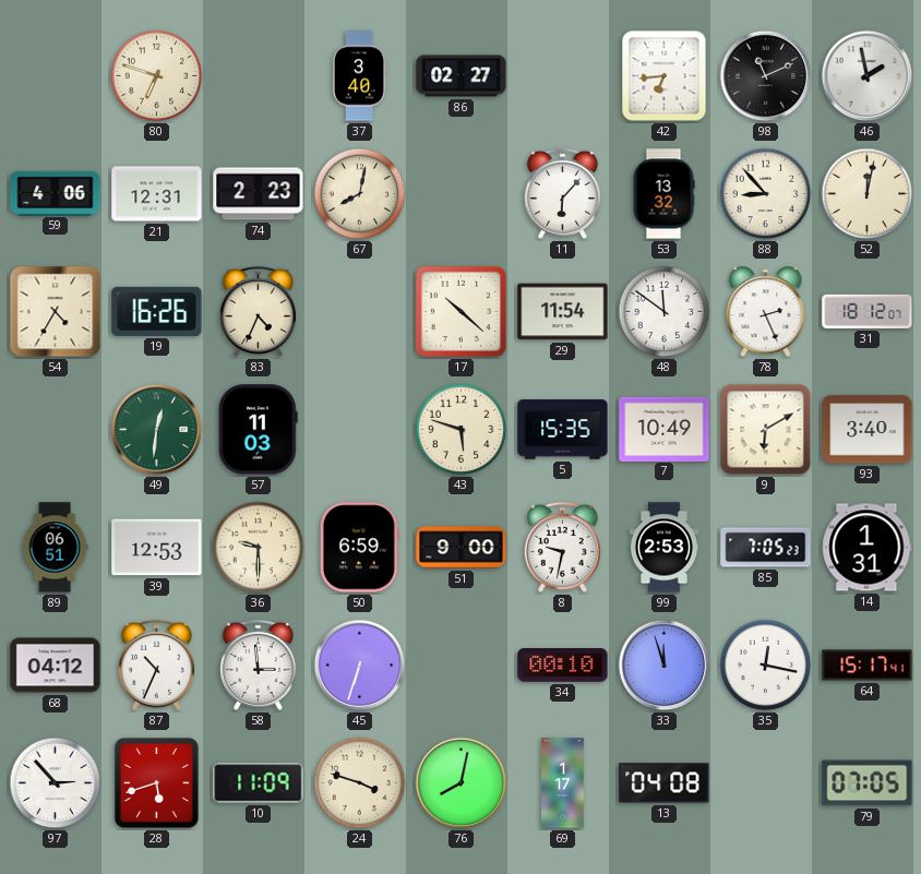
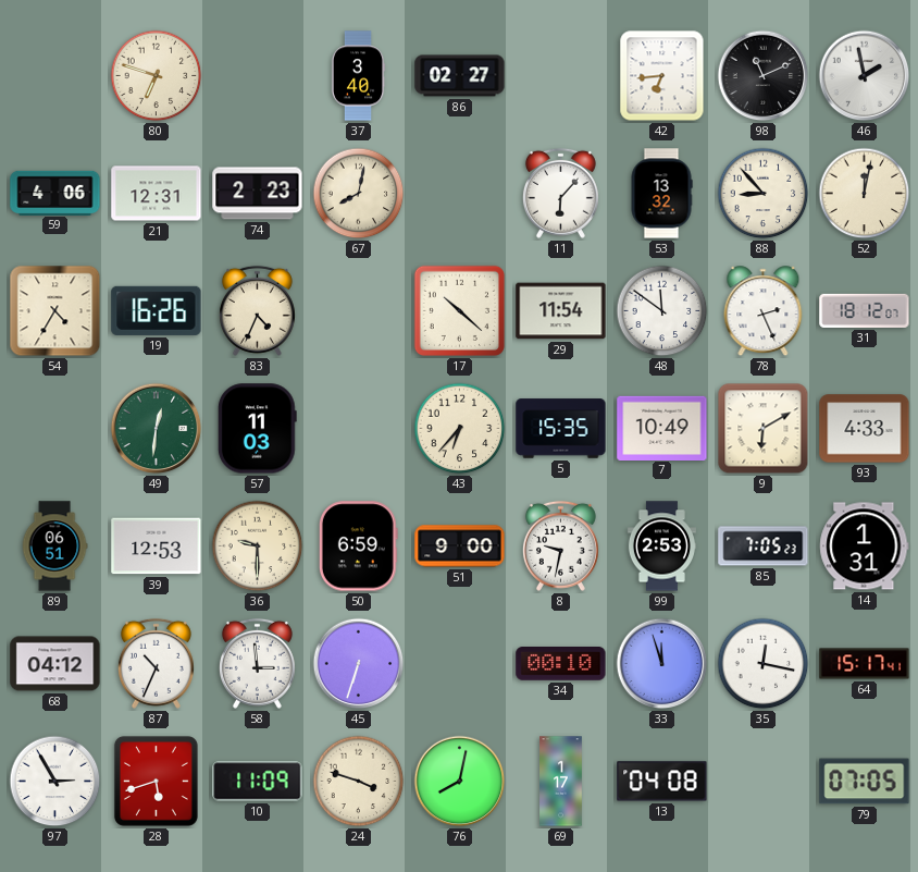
43: 5:48 -> 6:37
93: 3:40 -> 4:33
97: 2:53 -> 2:55
